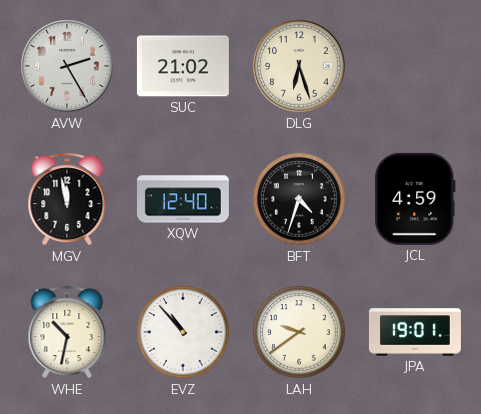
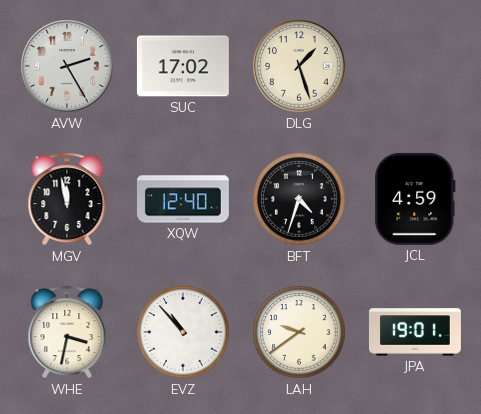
SUC: 21:02 -> 17:02
DLG: 6:27 -> 1:27
WHE: 10:32 -> 3:32
